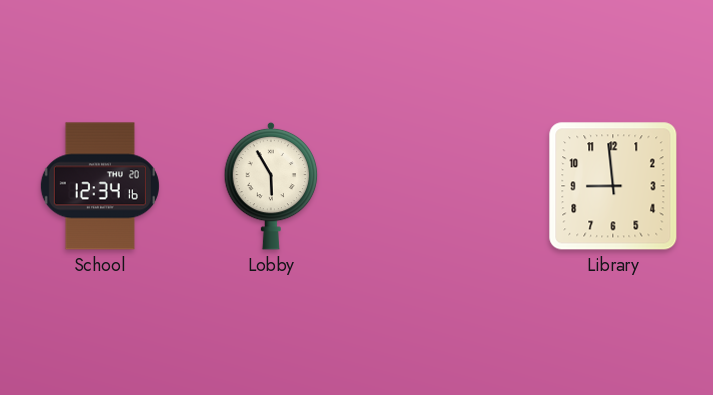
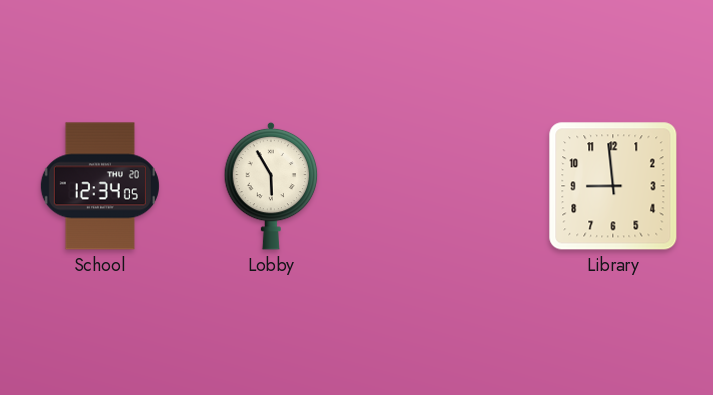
School: 12:34:16 -> 12:34:05
